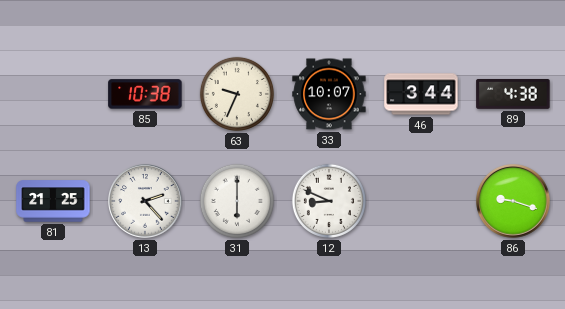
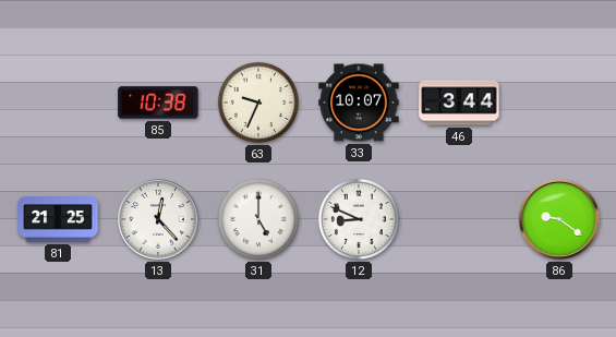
89: 4:38 -> none
13: 2:23 -> 12:23
31: 6:00 -> 5:00
86: 9:18 -> 9:21
